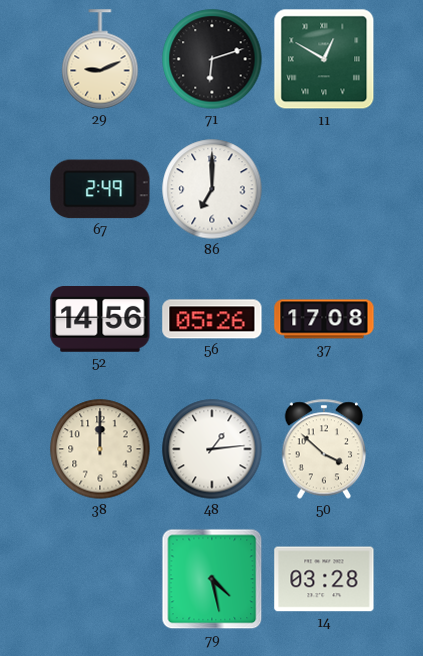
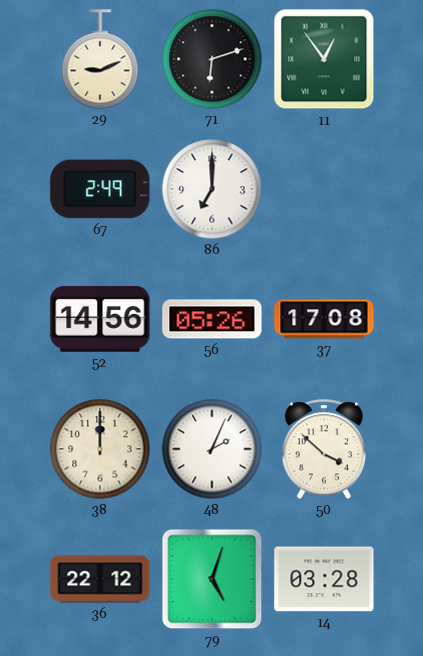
11: 12:50 -> 12:54
48: 1:14 -> 2:04
36: none -> 22:12
79: 4:28 -> 5:03
